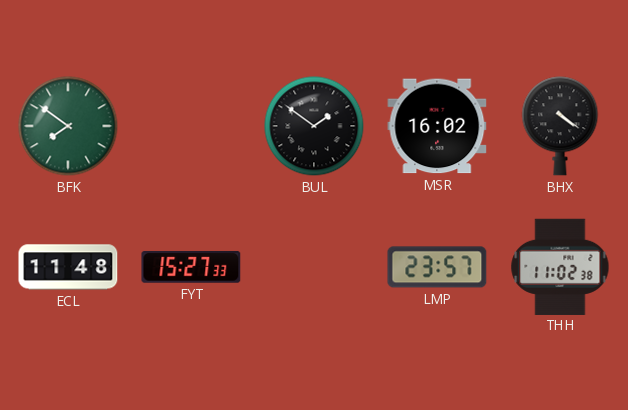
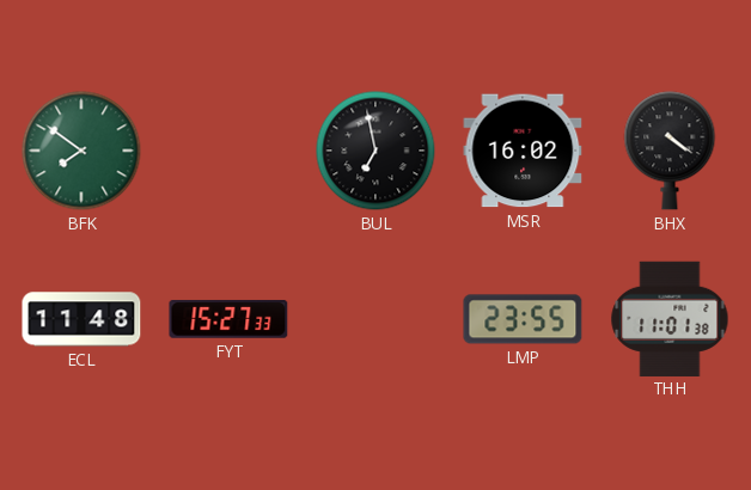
BUL: 1:51 -> 6:58
LMP: 23:57 -> 23:55
THH: 11:02 -> 11:01
